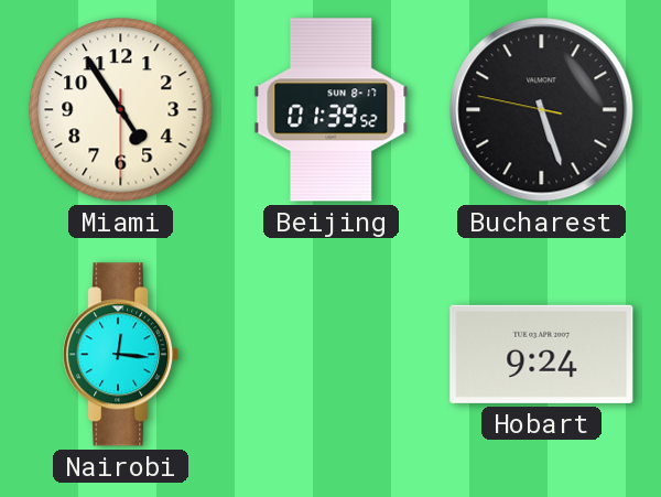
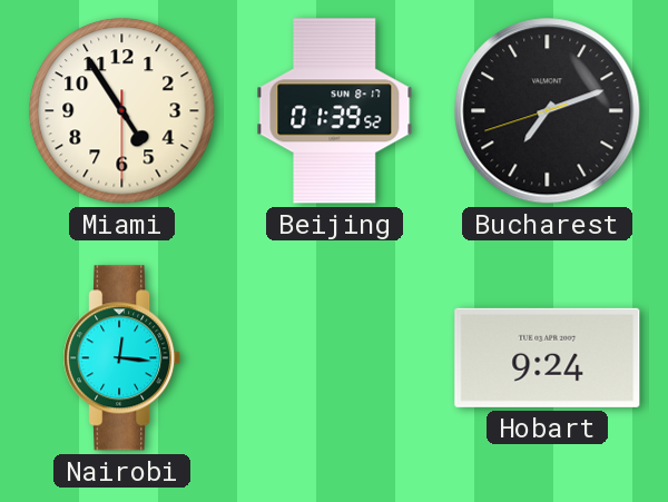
Bucharest: 5:26 -> 7:11
